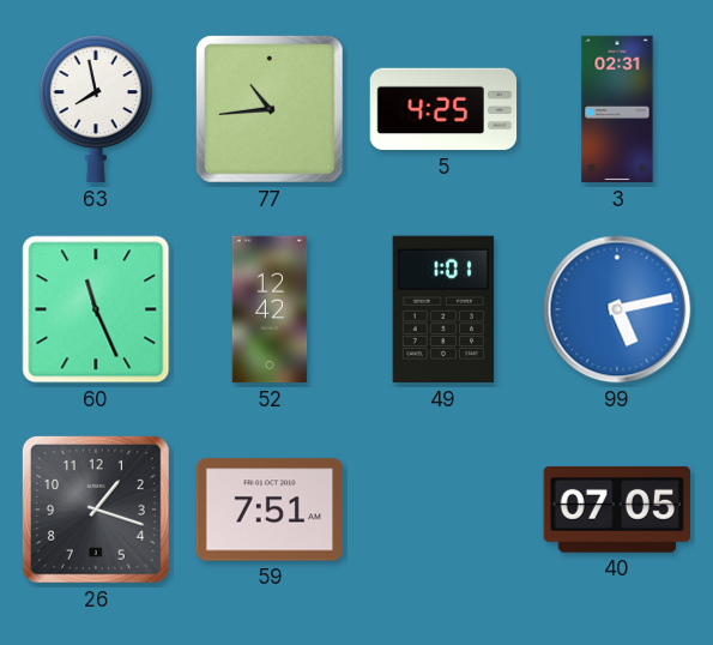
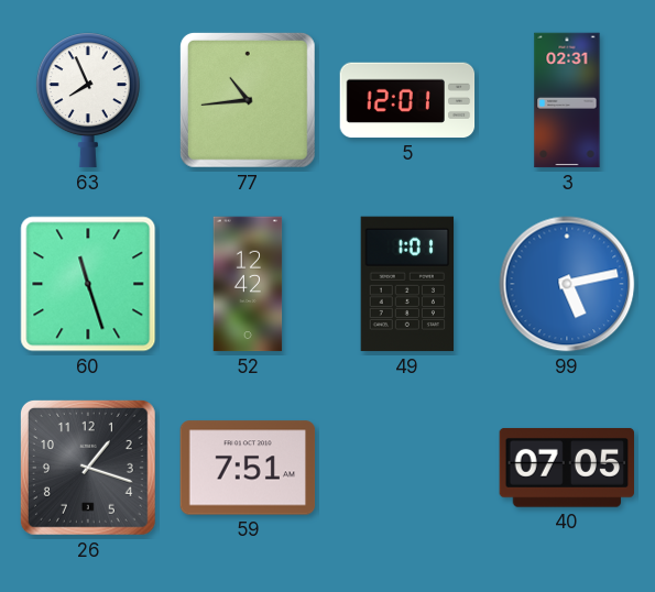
63: 7:58 -> 7:56
5: 4:25 -> 12:01
60: 11:26 -> 11:27
